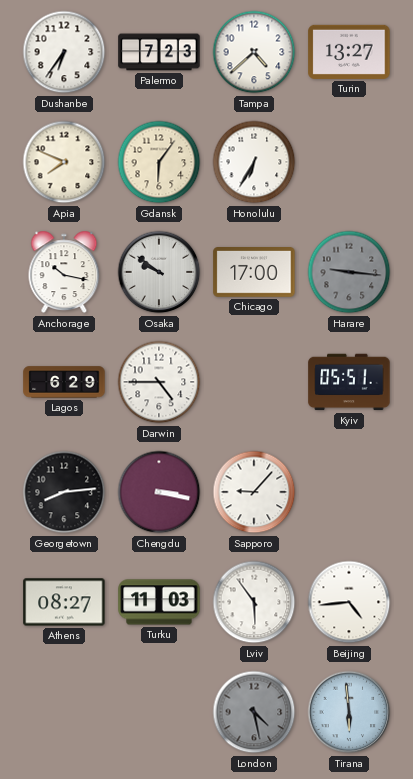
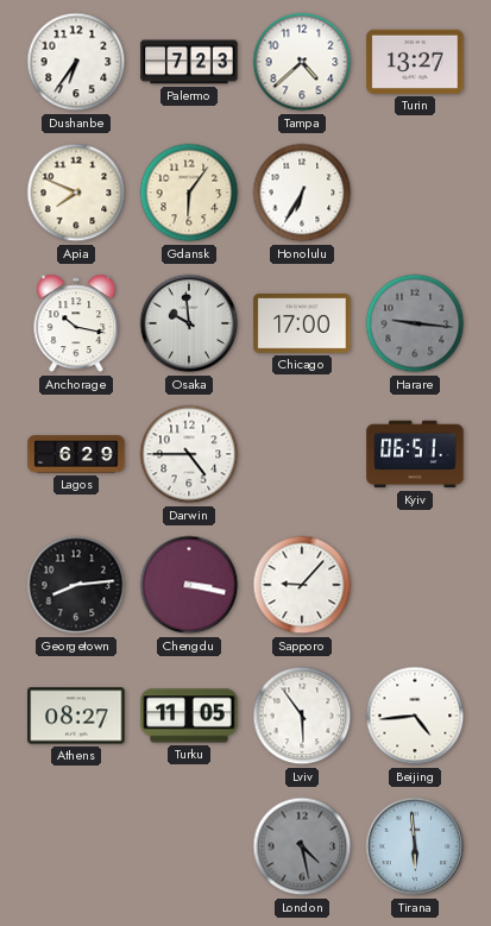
Osaka: 9:51 -> 9:59
Kyiv: 05:51 -> 06:51
Turku: 11:03 -> 11:05
